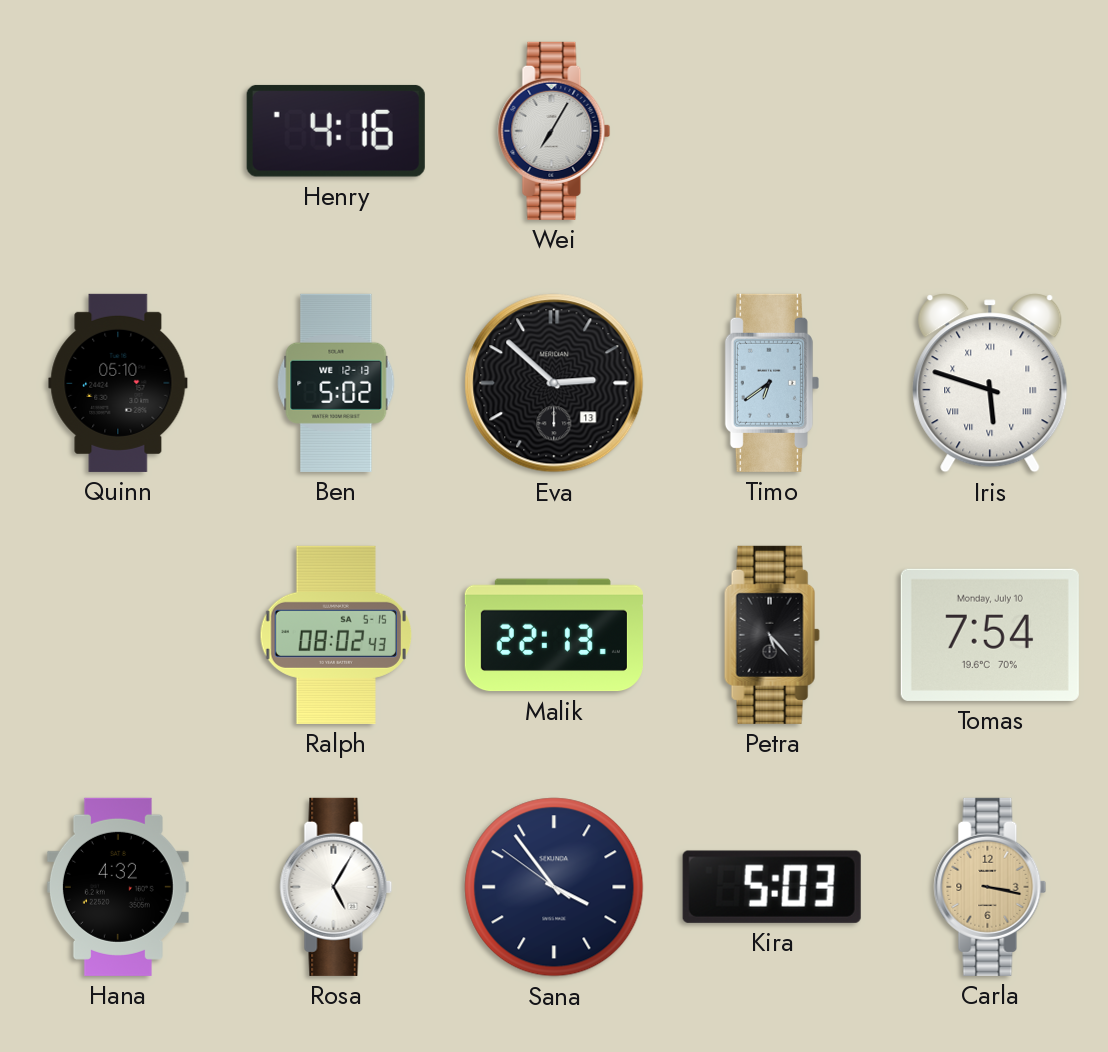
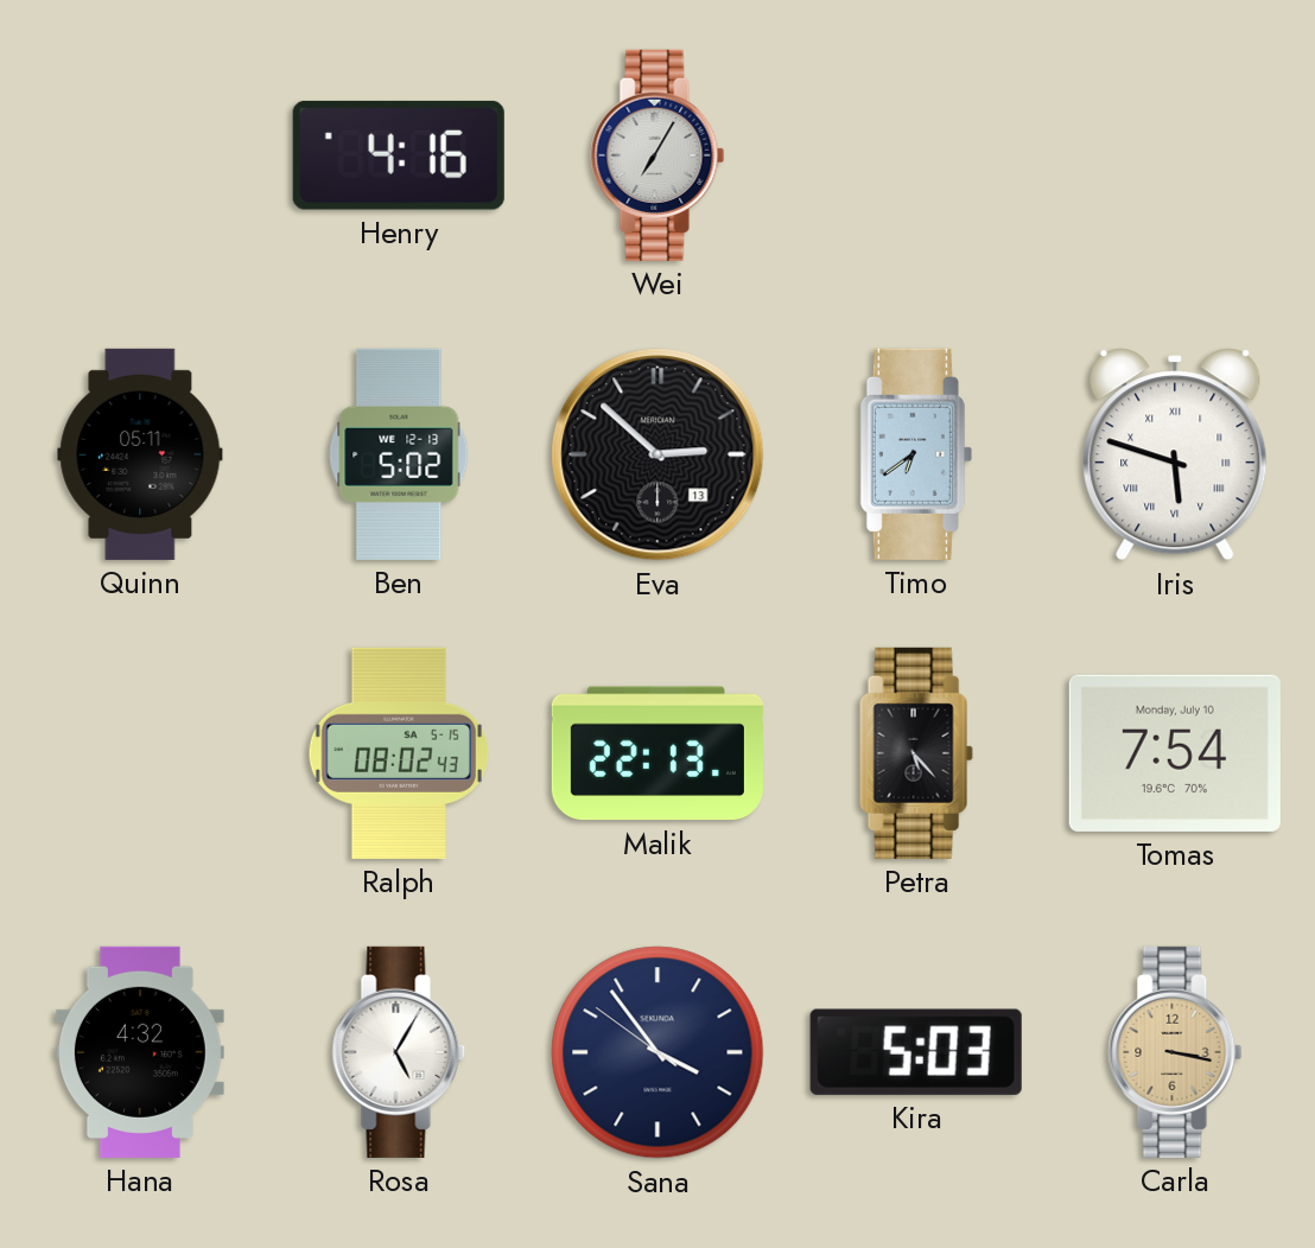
Quinn: 05:10 -> 05:11
